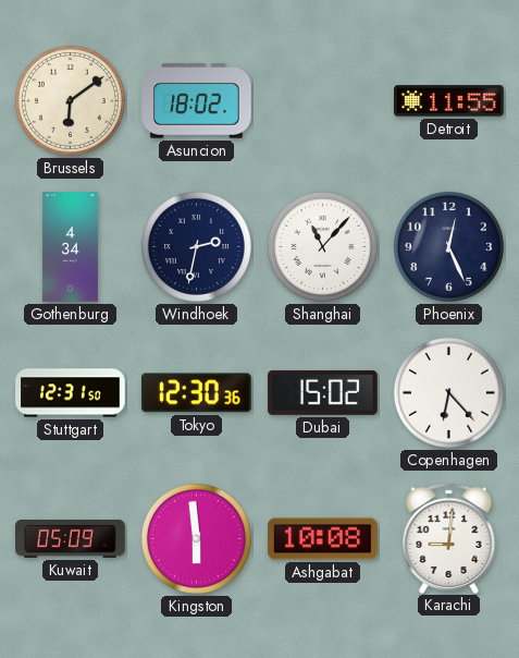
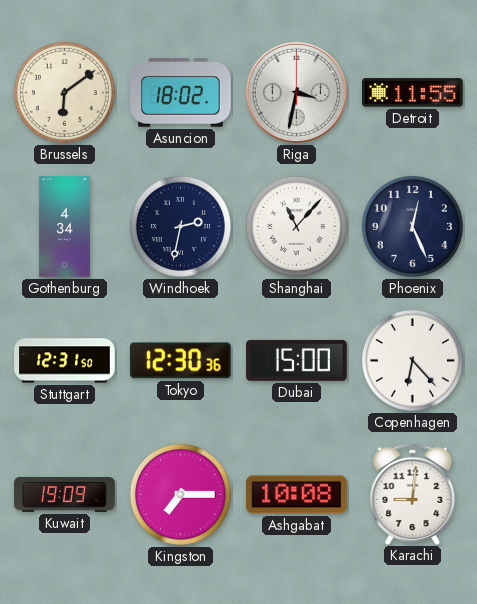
Riga: none -> 3:32
Dubai: 15:02 -> 15:00
Kuwait: 05:09 -> 19:09
Kingston: 5:59 -> 7:15
